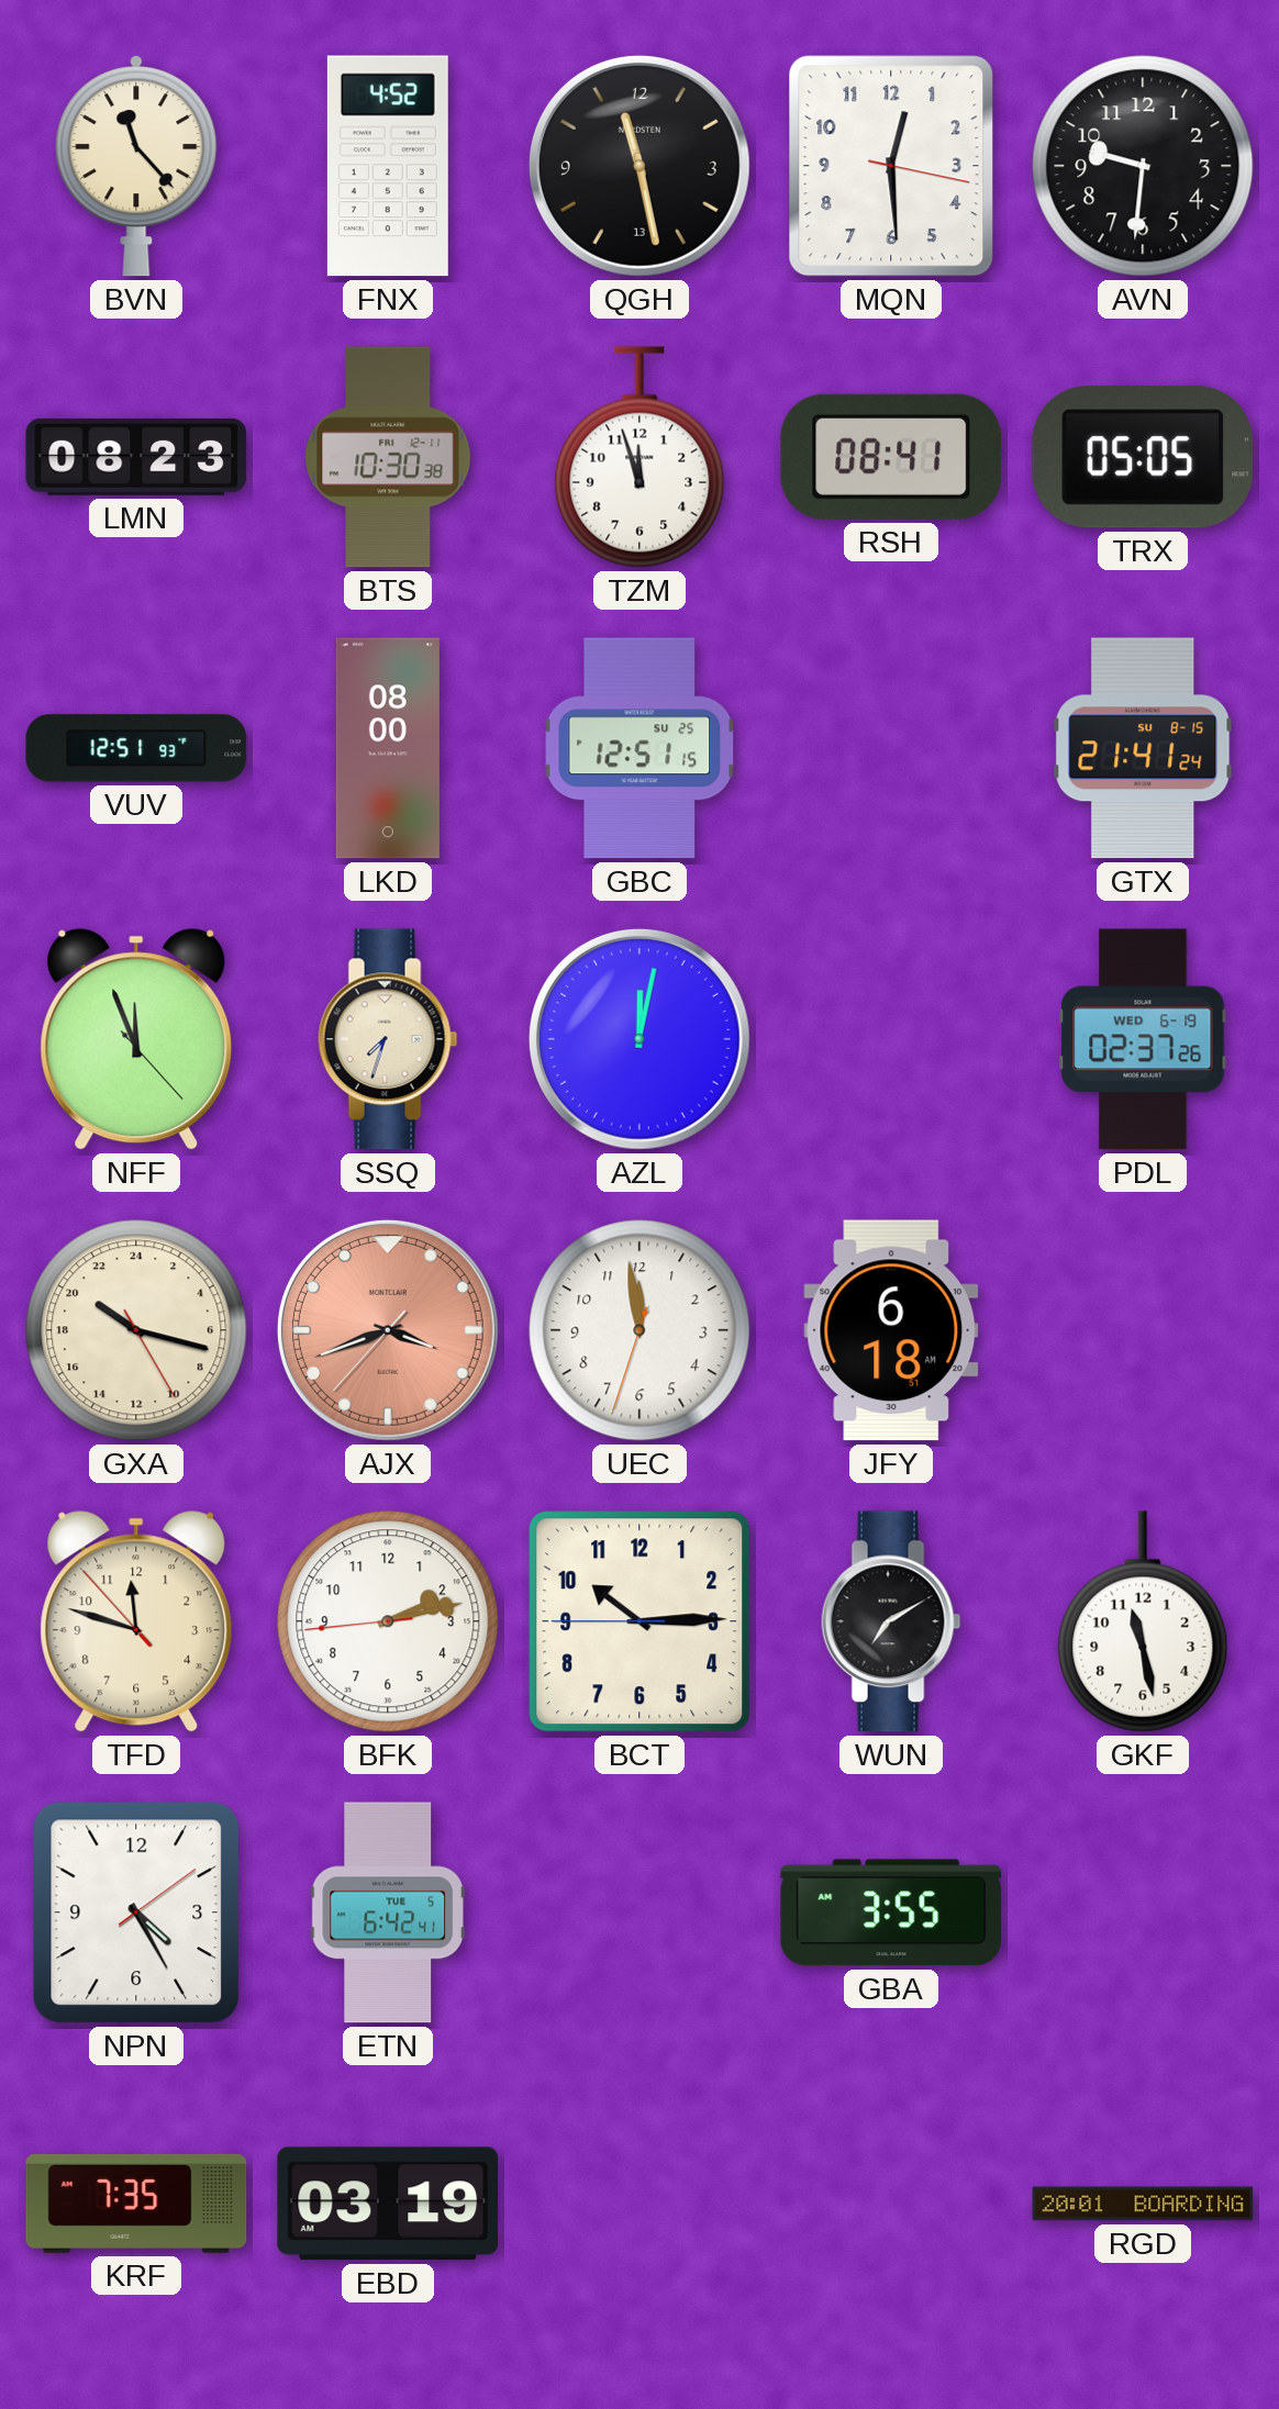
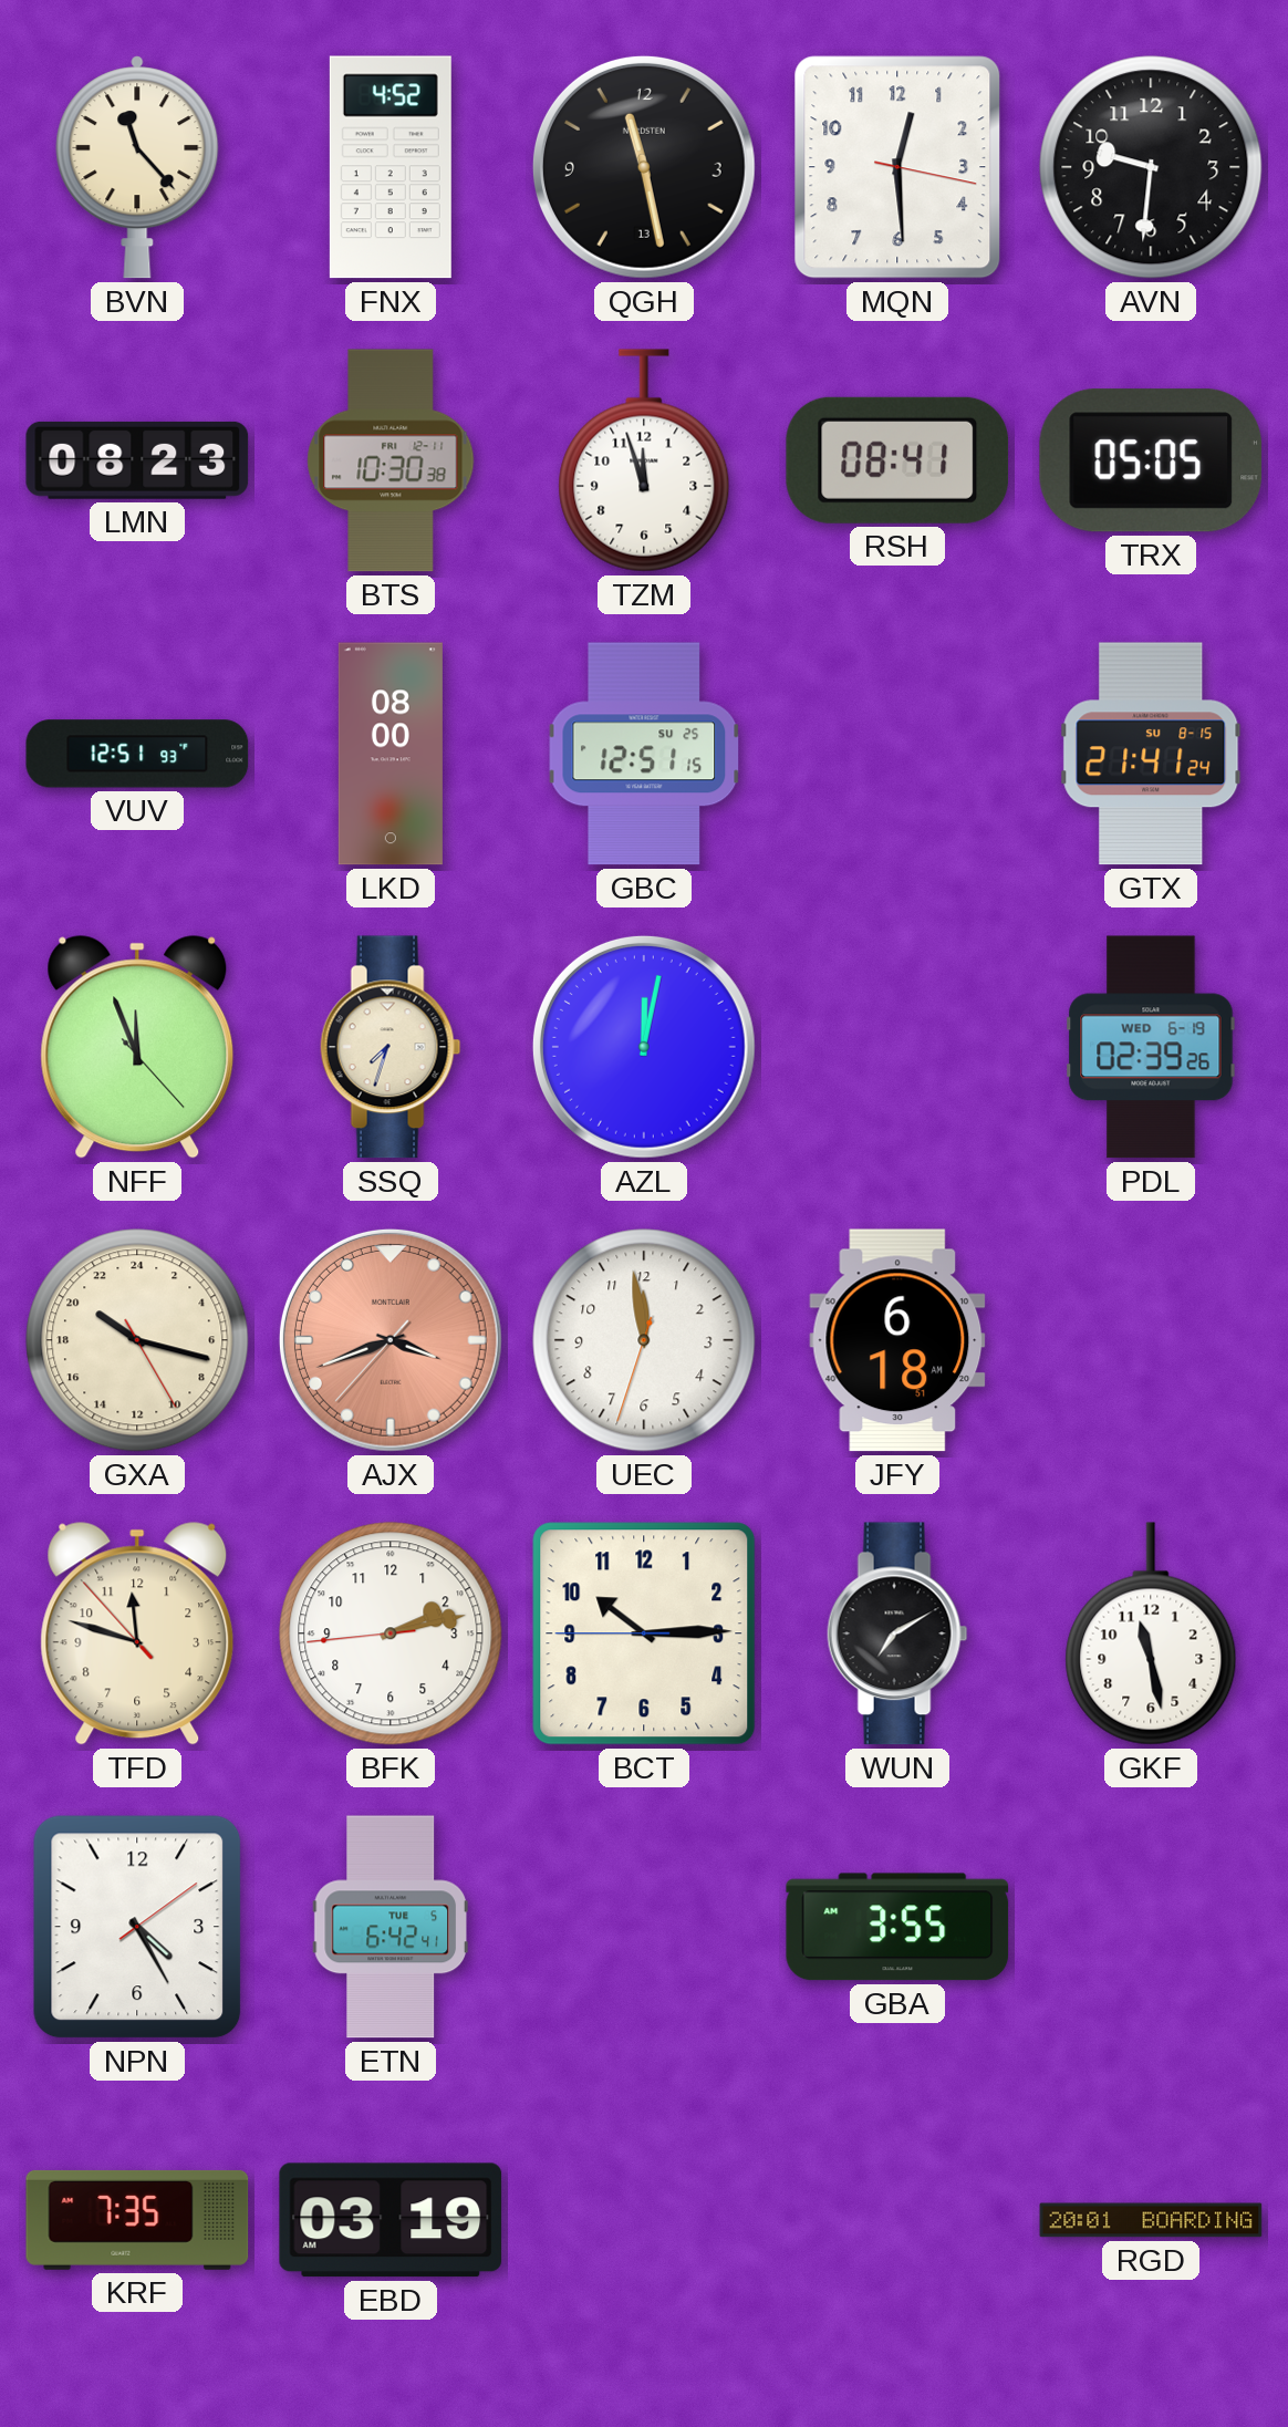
PDL: 02:37 -> 02:39
